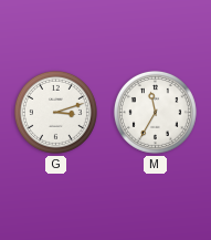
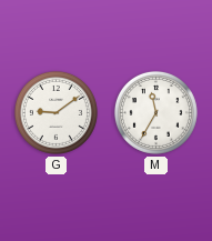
G: 3:12 -> 9:09
